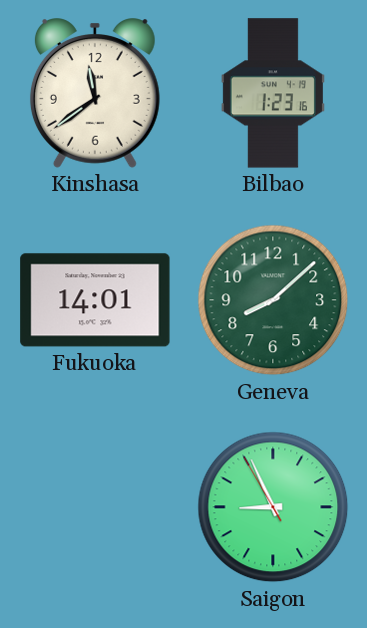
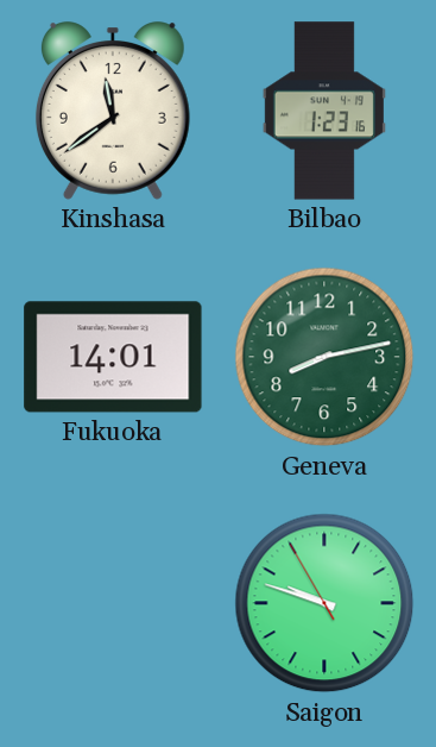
Geneva: 8:08 -> 8:13
Saigon: 8:55 -> 9:47
